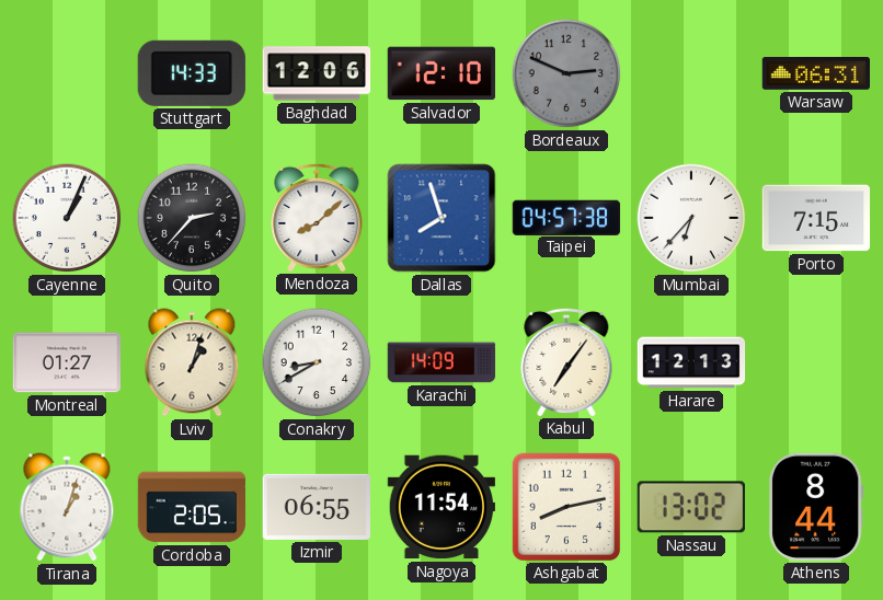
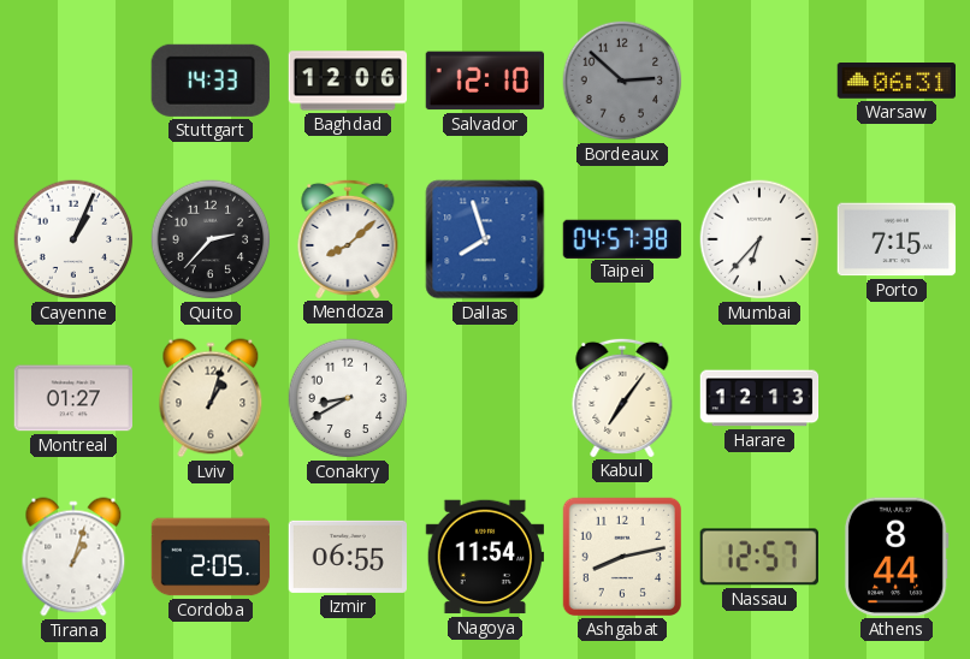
Bordeaux: 2:49 -> 2:52
Karachi: 14:09 -> none
Nassau: 13:02 -> 12:57
